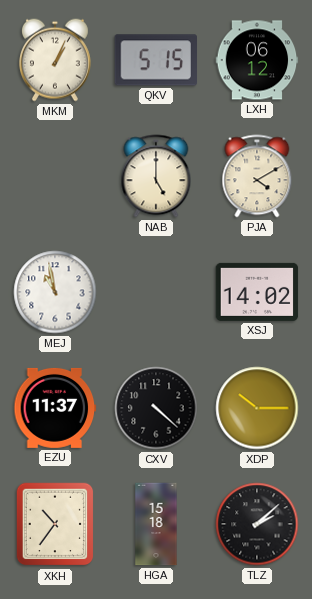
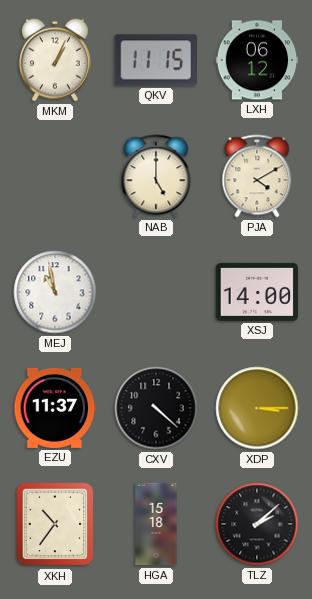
QKV: 5:15 -> 11:15
XSJ: 14:02 -> 14:00
XDP: 10:15 -> 3:15
